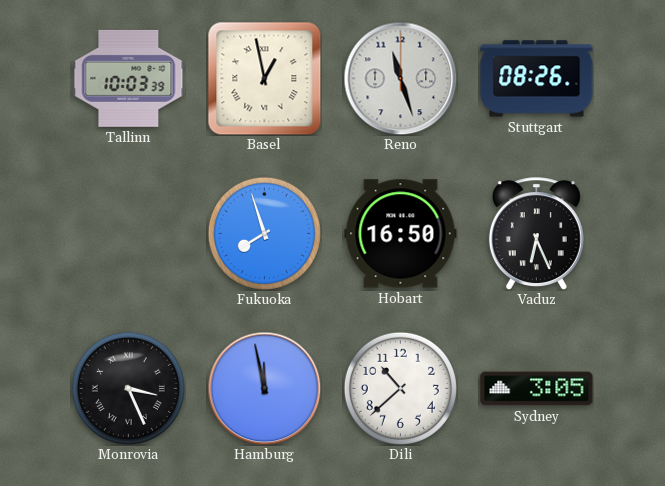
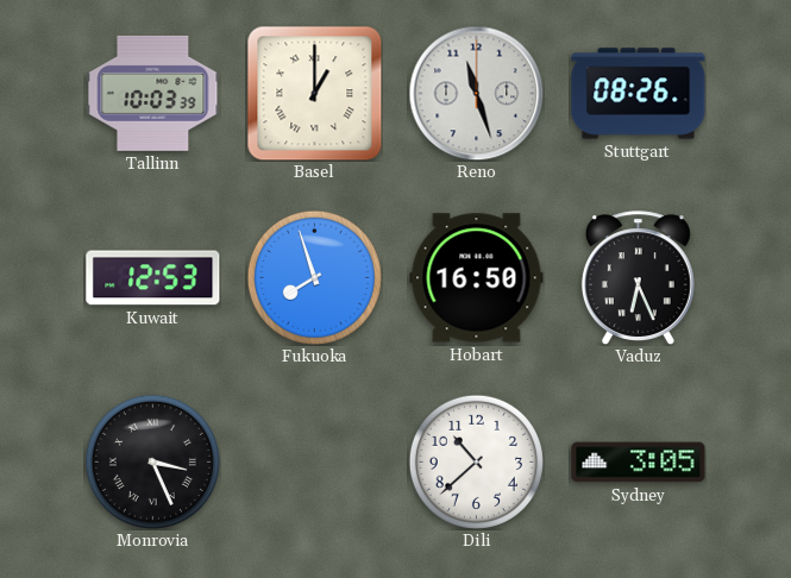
Basel: 12:58 -> 1:00
Kuwait: none -> 12:53
Hamburg: 11:58 -> none
